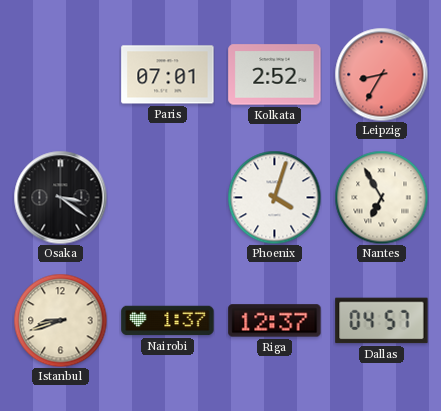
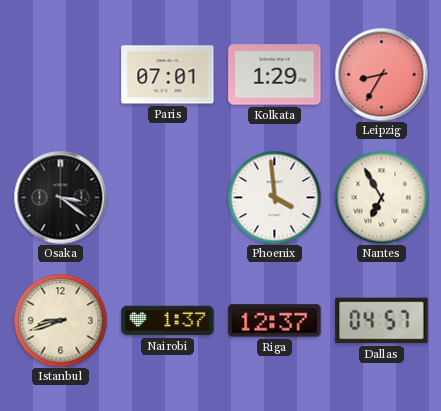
Kolkata: 2:52 -> 1:29
Phoenix: 4:03 -> 3:59
